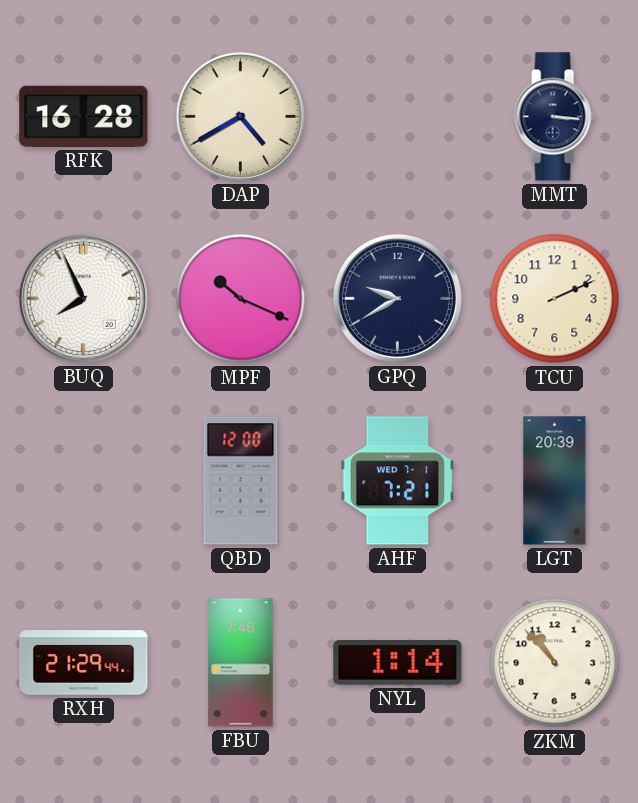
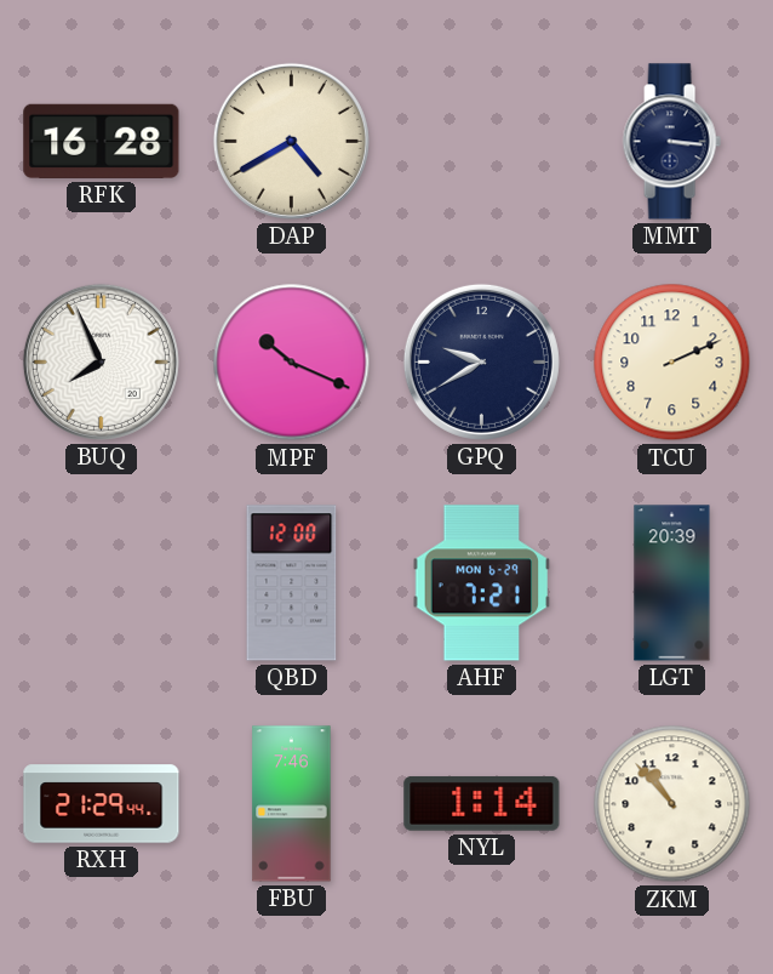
AHF date: WED 7-1 -> MON 6-29
